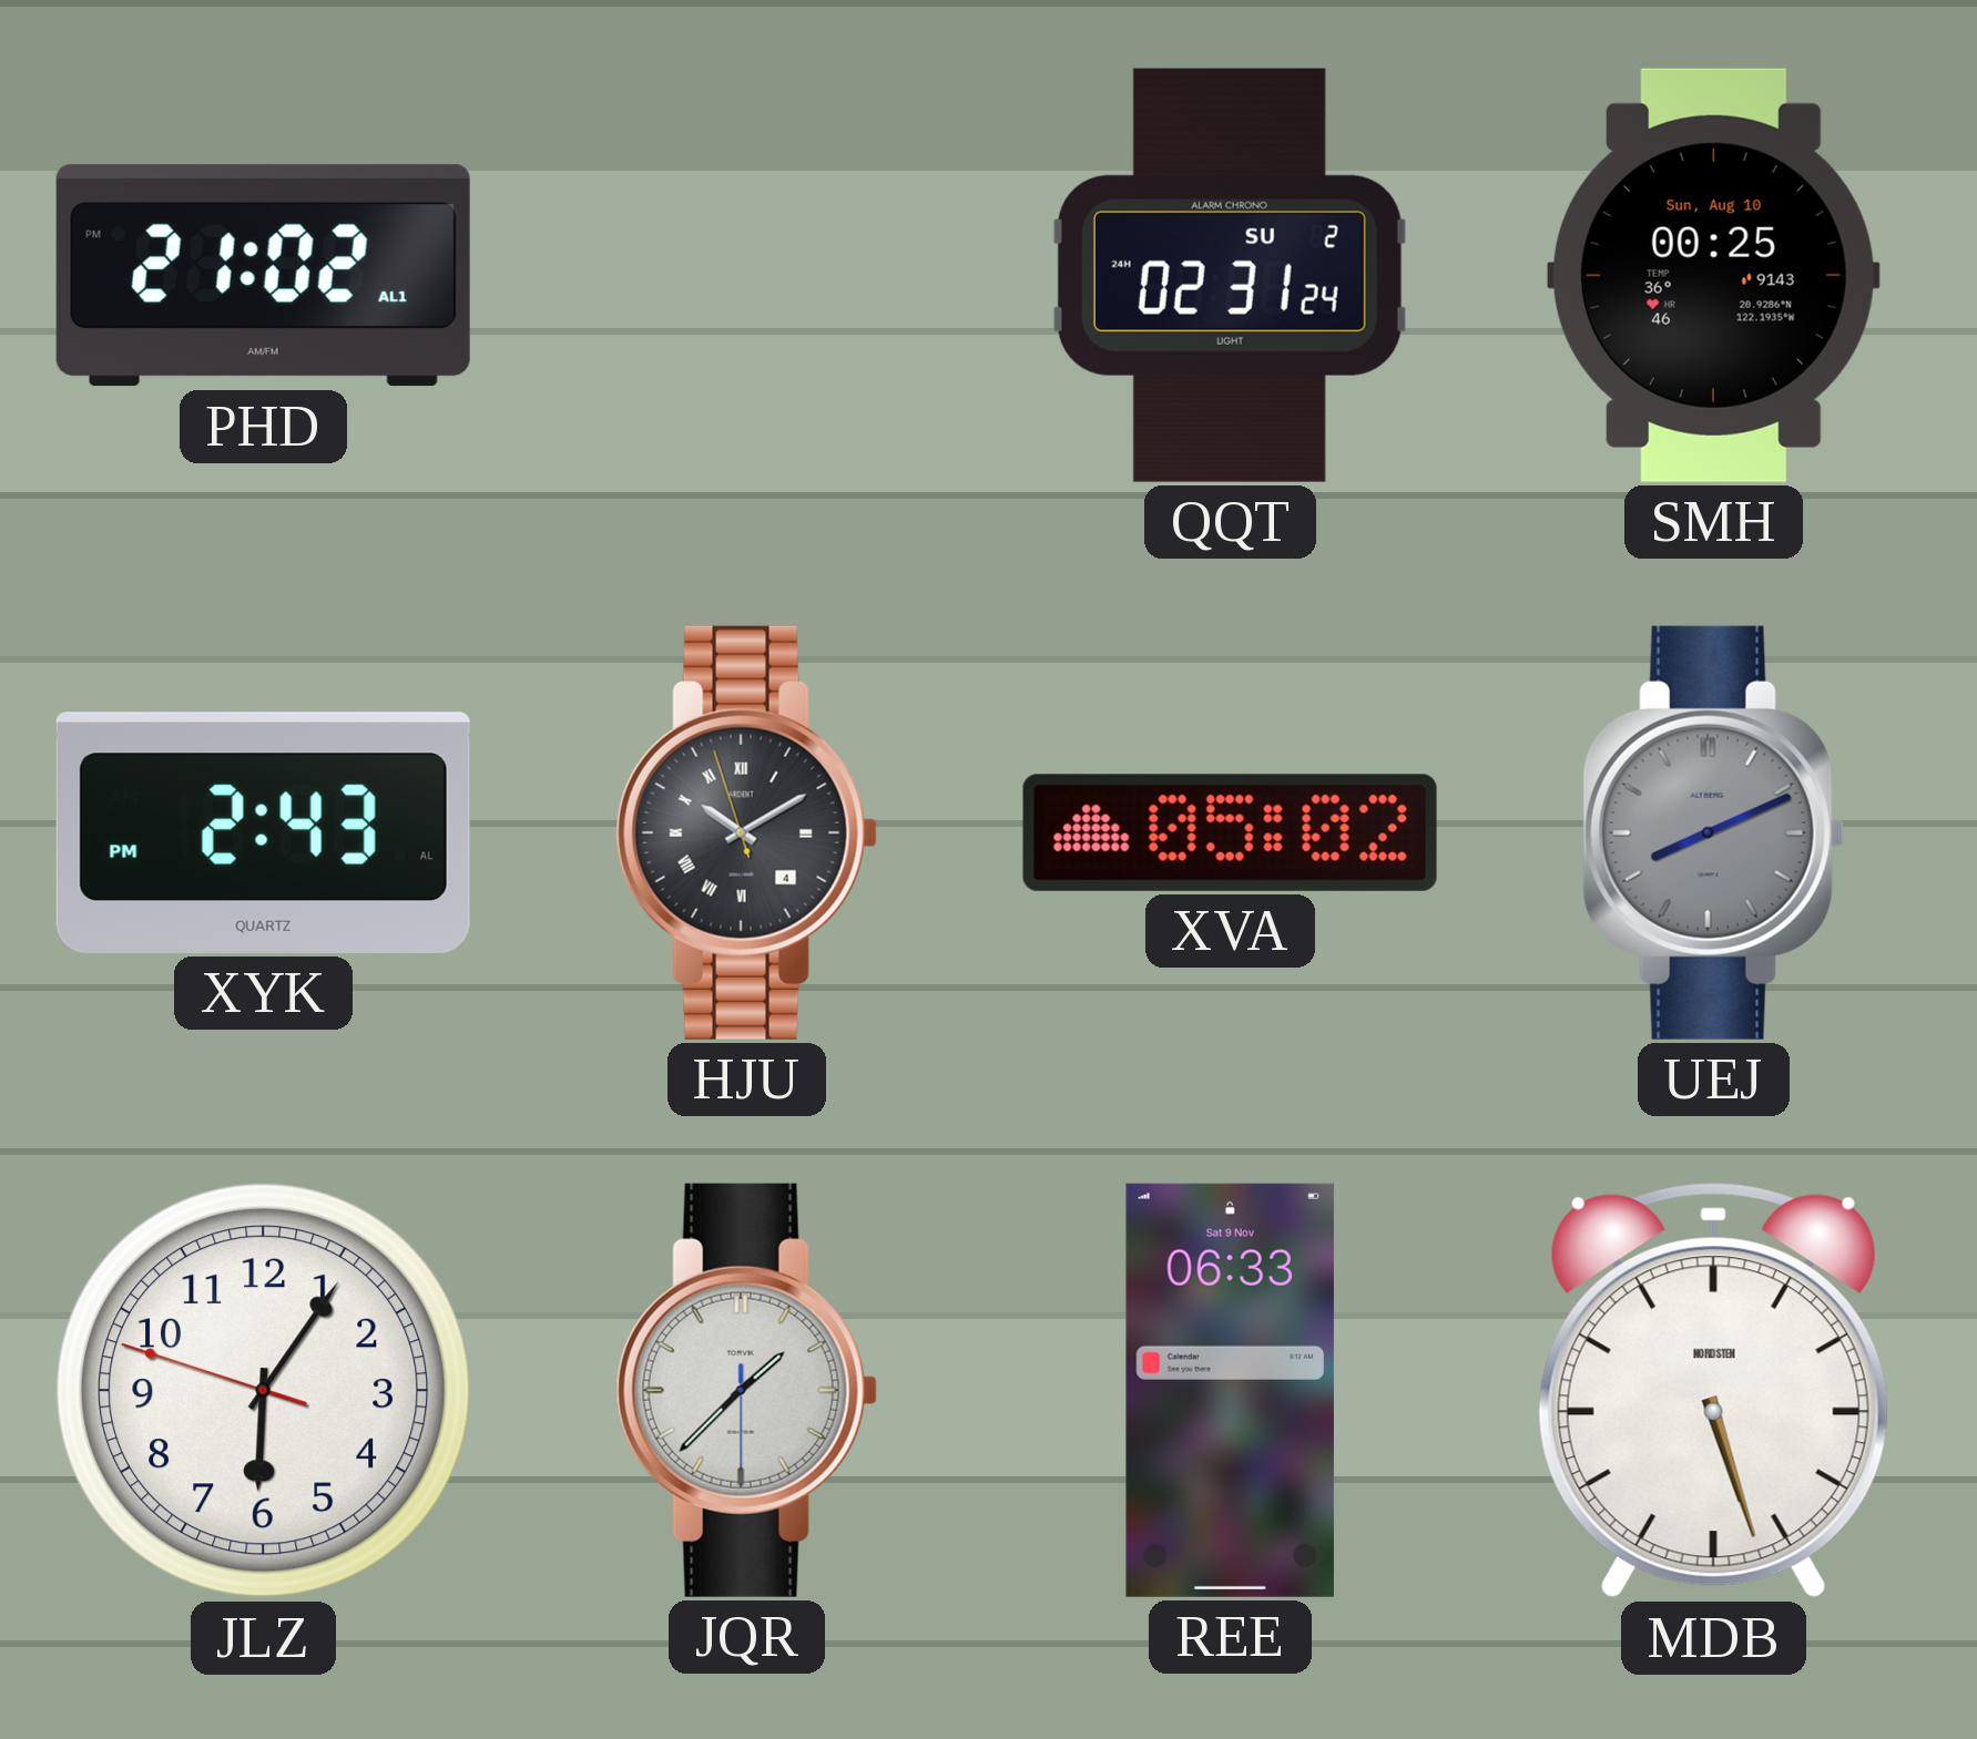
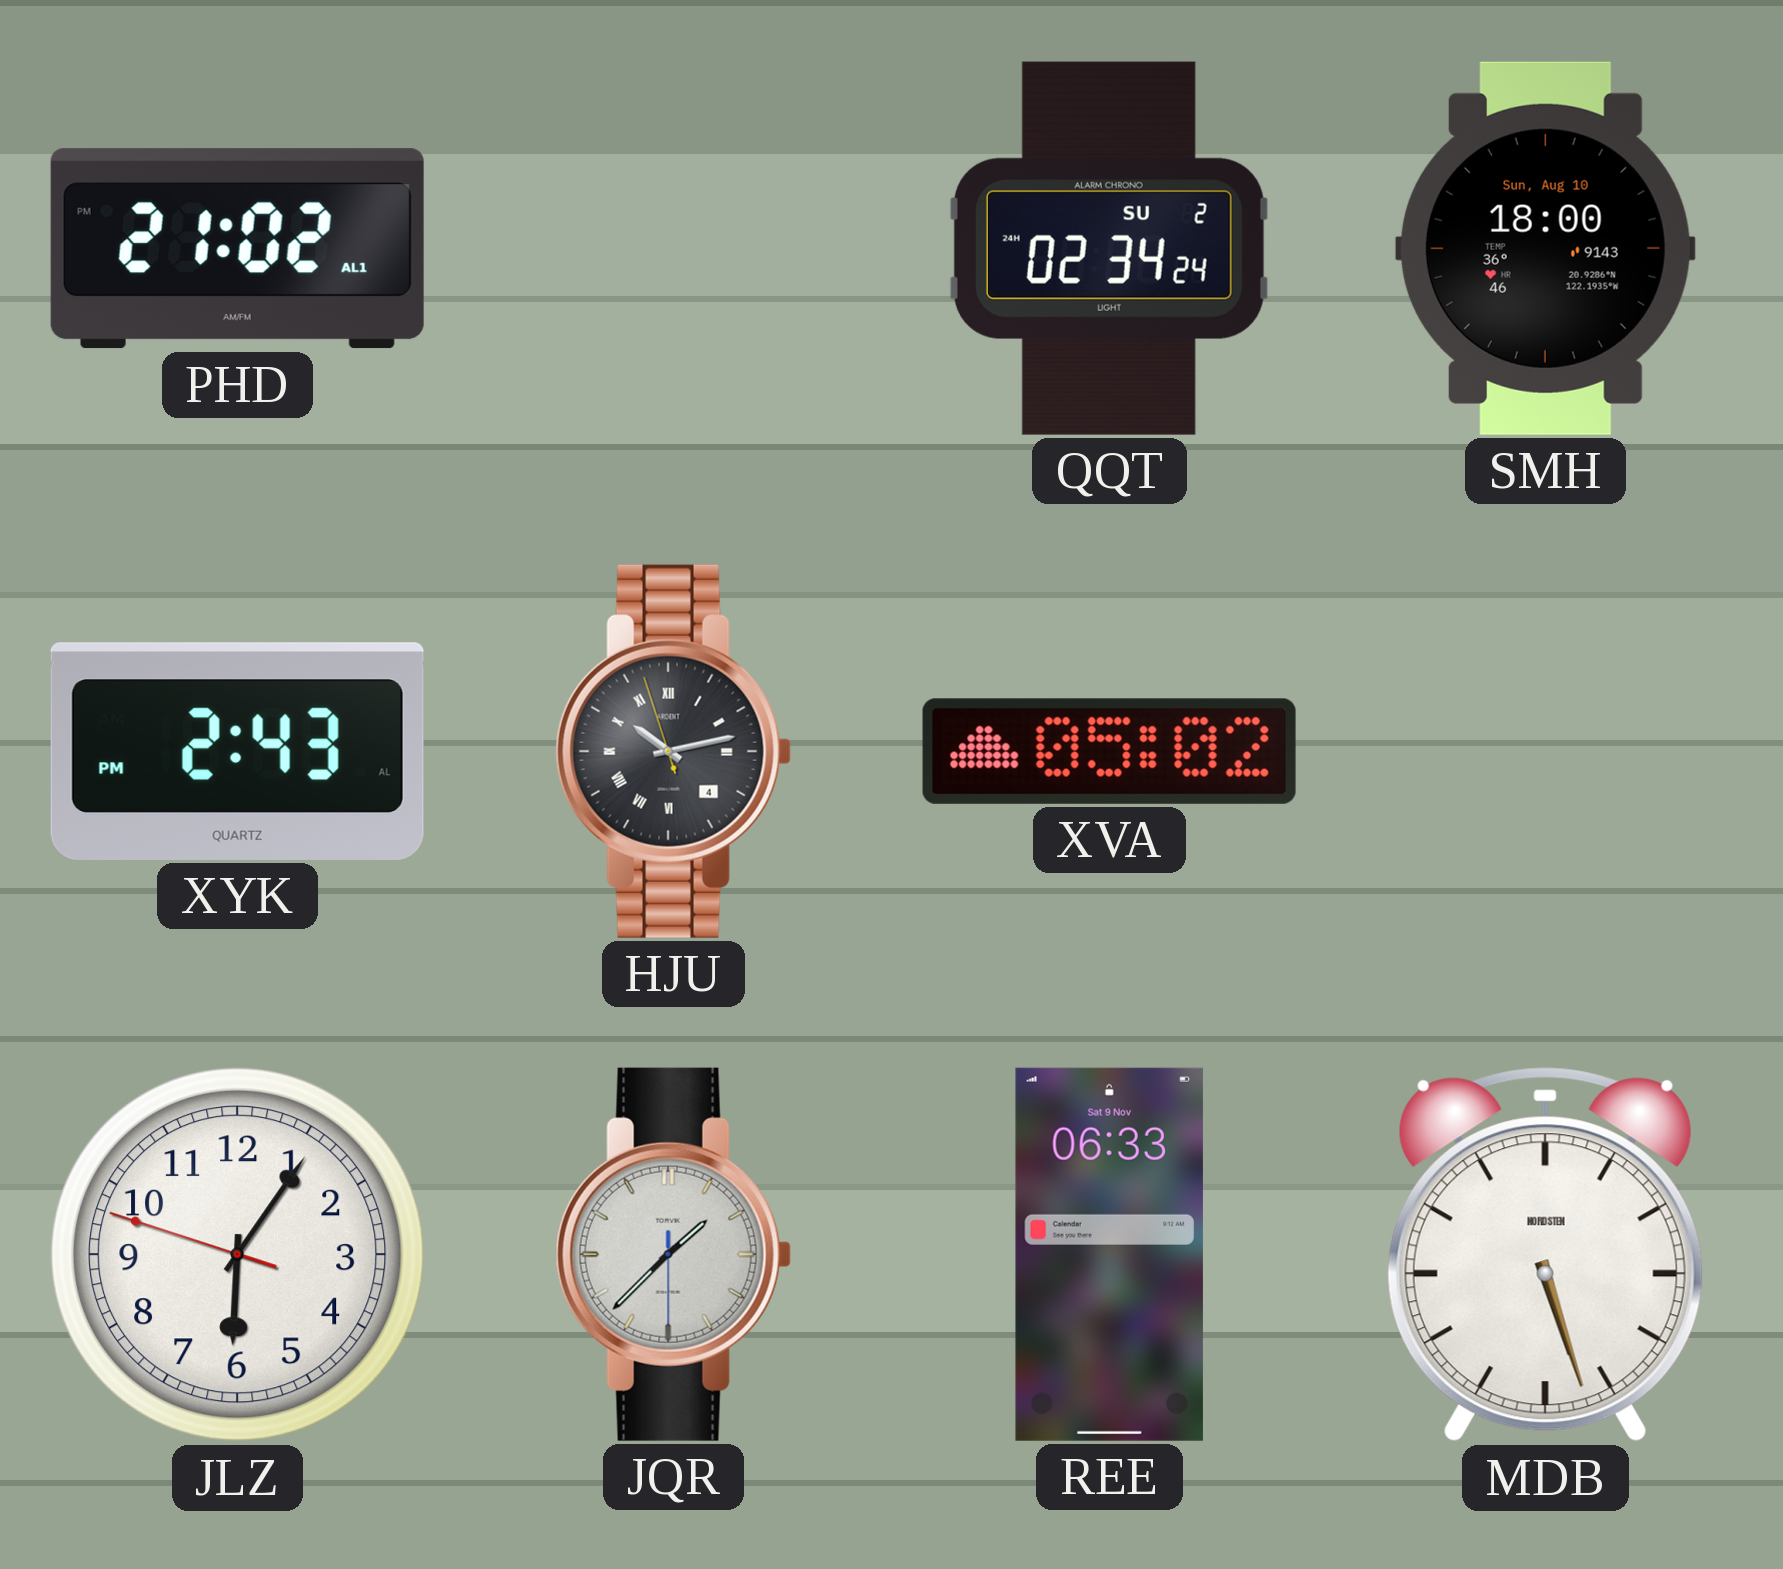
QQT: 02:31 -> 02:34
SMH: 00:25 -> 18:00
HJU: 10:09 -> 10:12
UEJ: 8:11 -> none
